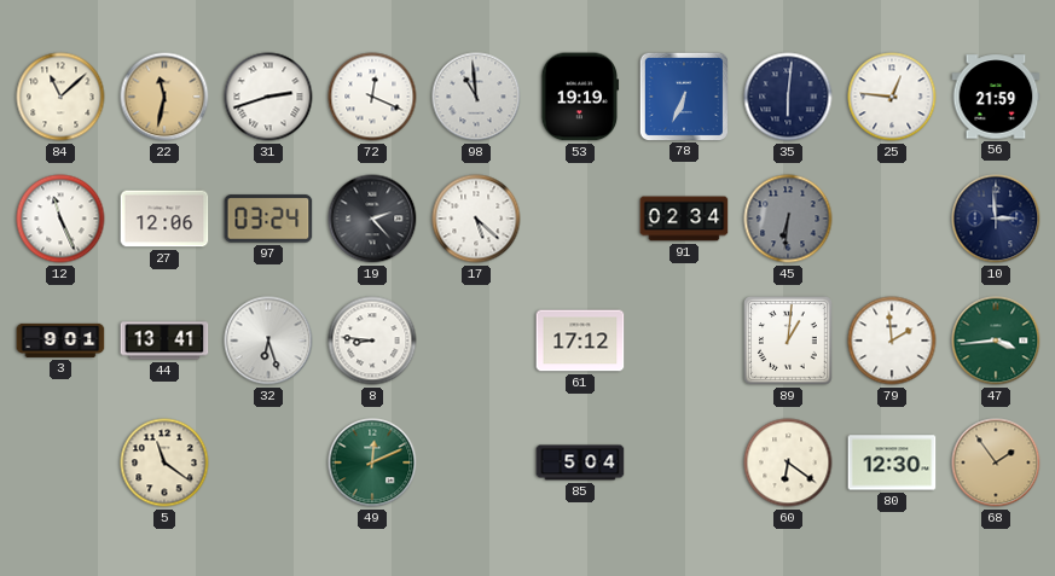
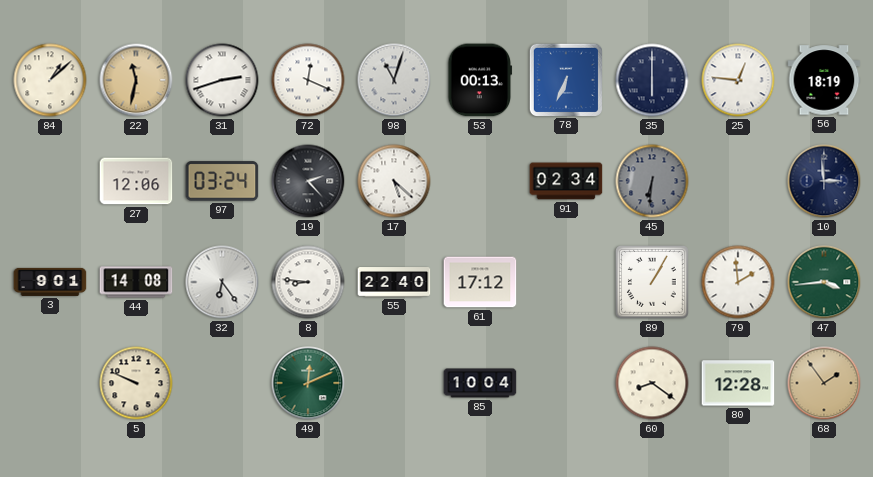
84: 11:08 -> 1:08
98: 10:59 -> 11:03
53: 19:19 -> 00:13
35: 6:01 -> 6:00
56: 21:59 -> 18:19
12: 11:26 -> none
44: 13:41 -> 14:08
32: 6:27 -> 6:24
55: none -> 22:40
89: 1:01 -> 1:05
5: 11:21 -> 9:49
85: 5:04 -> 10:04
60: 6:21 -> 8:21
80: 12:30 -> 12:28
